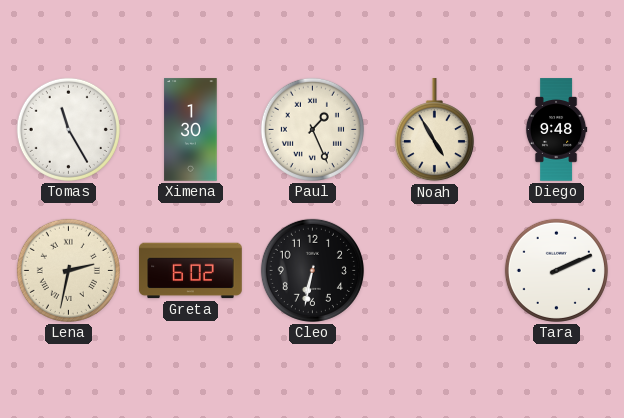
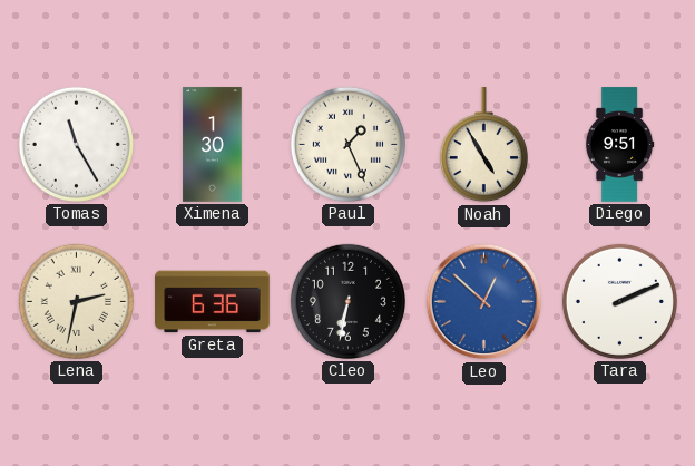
Diego: 9:48 -> 9:51
Greta: 6:02 -> 6:36
Leo: none -> 12:52
